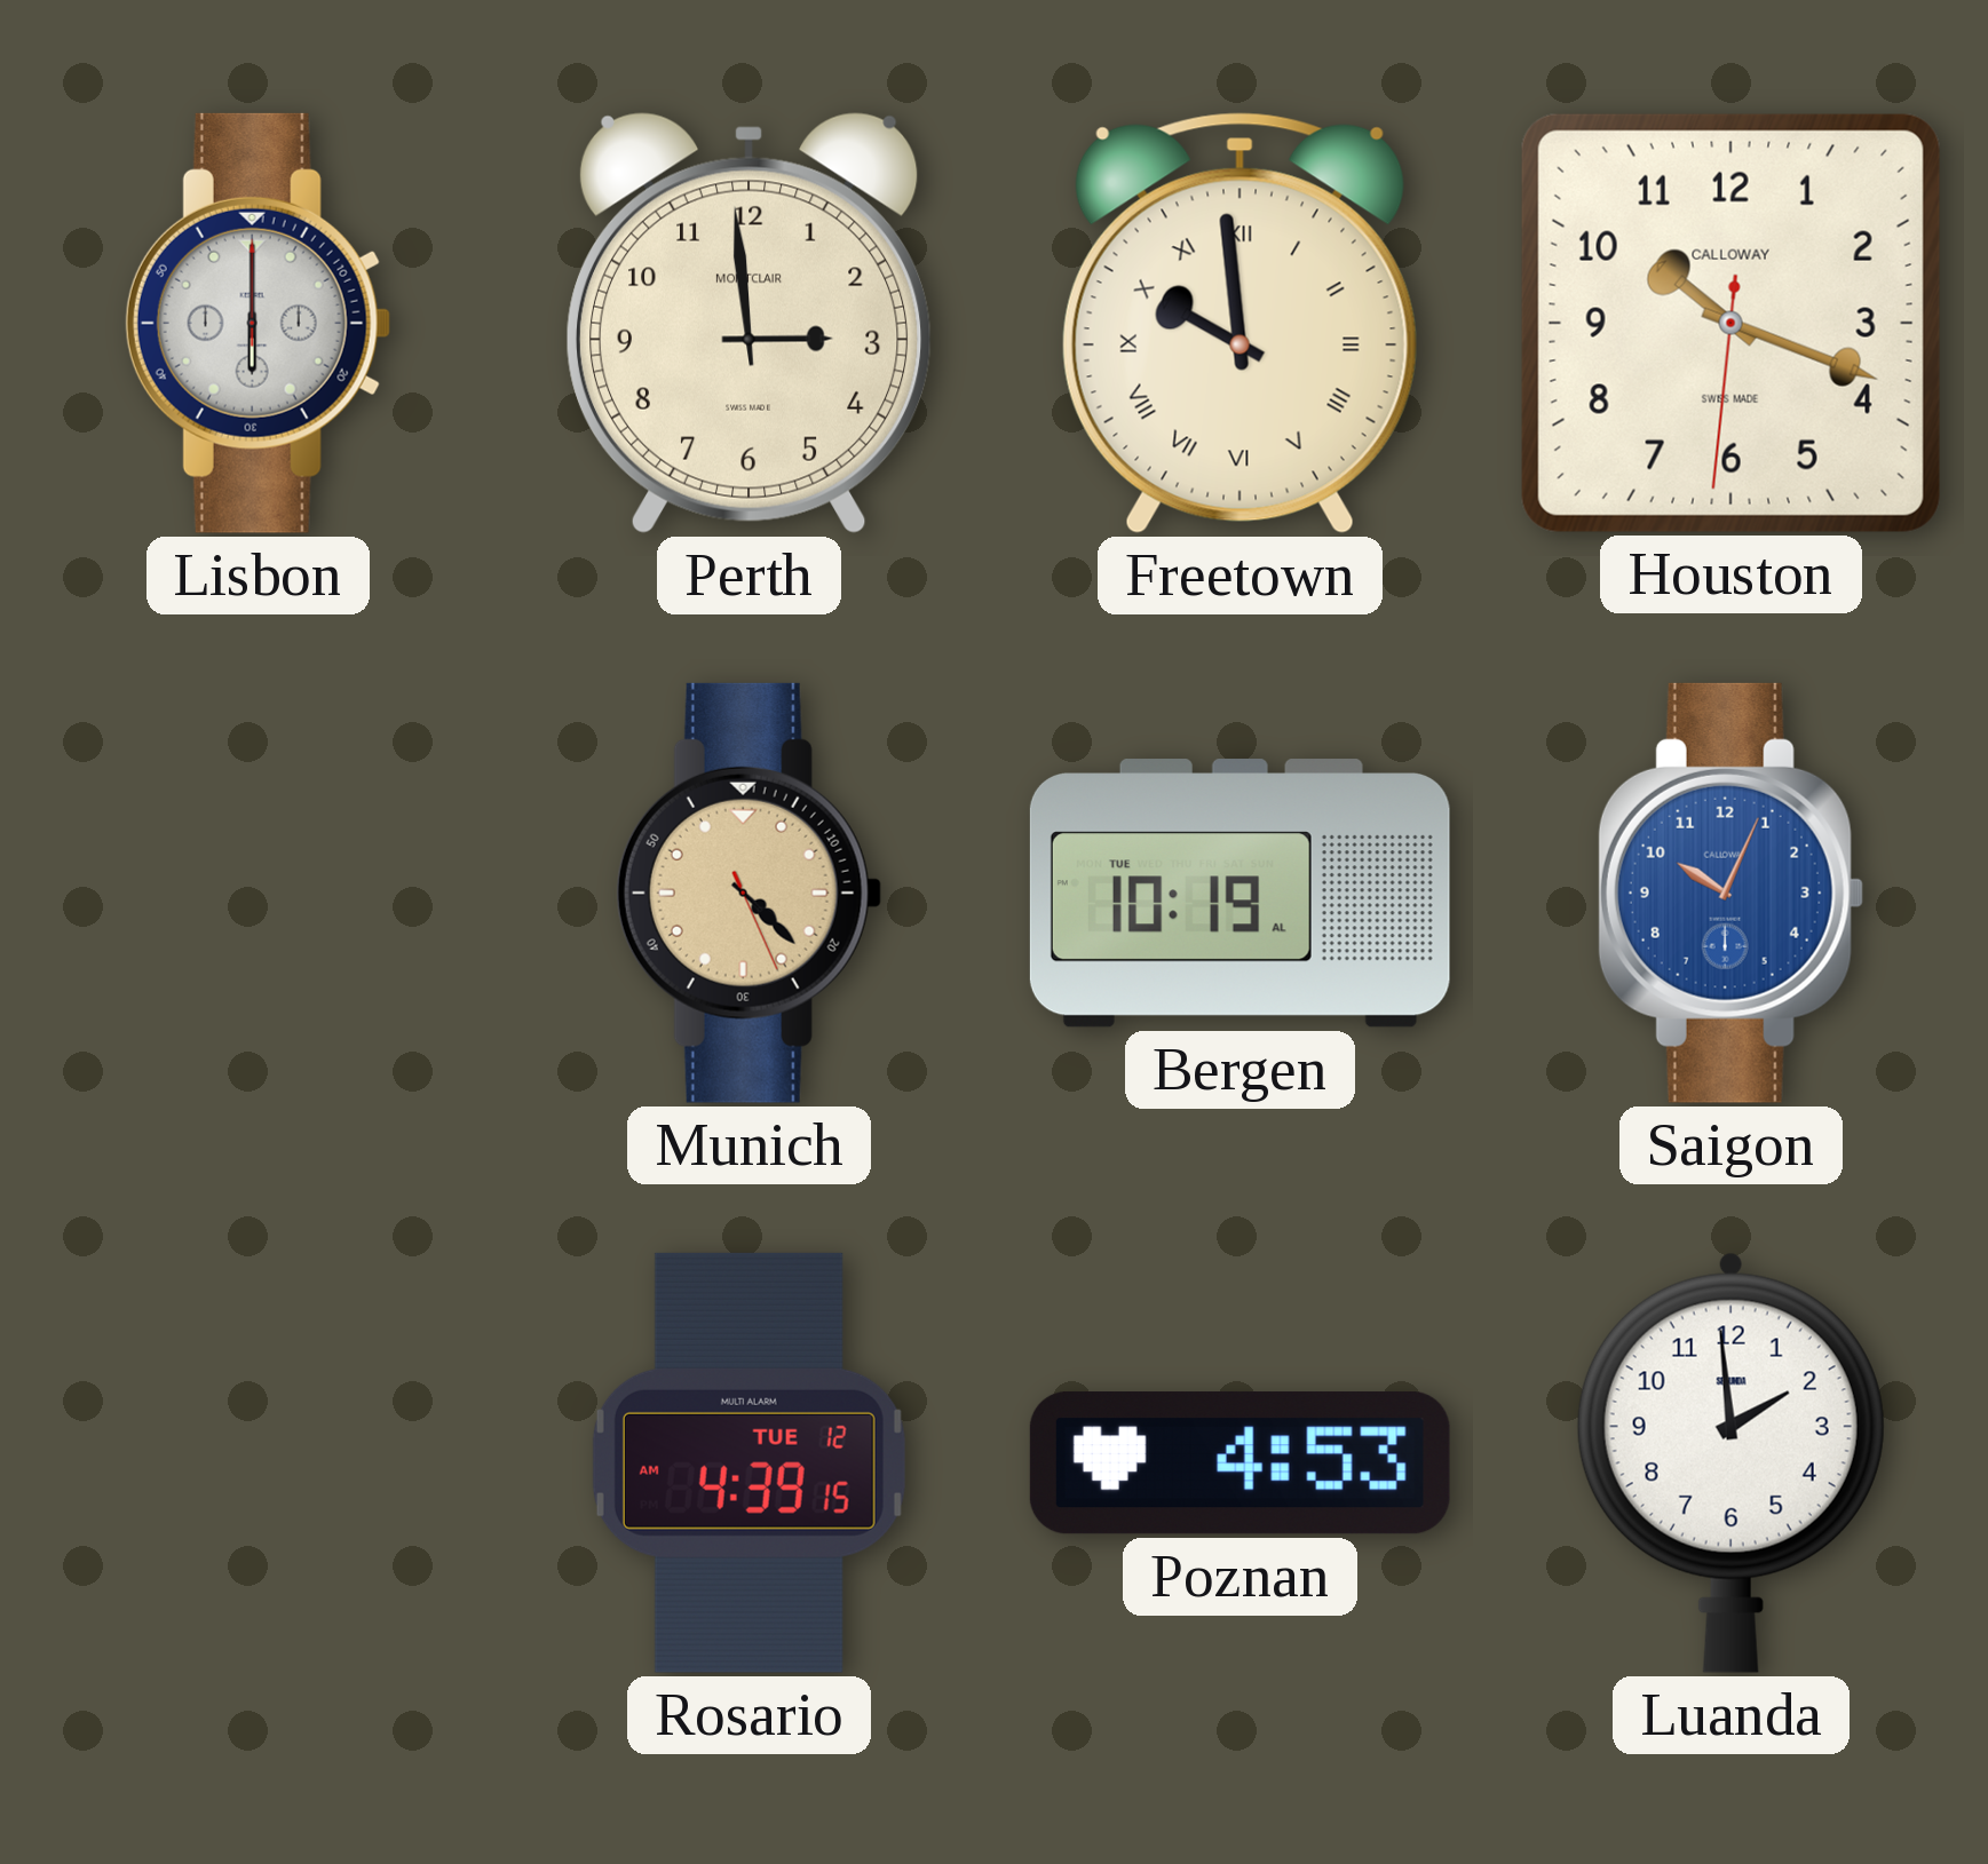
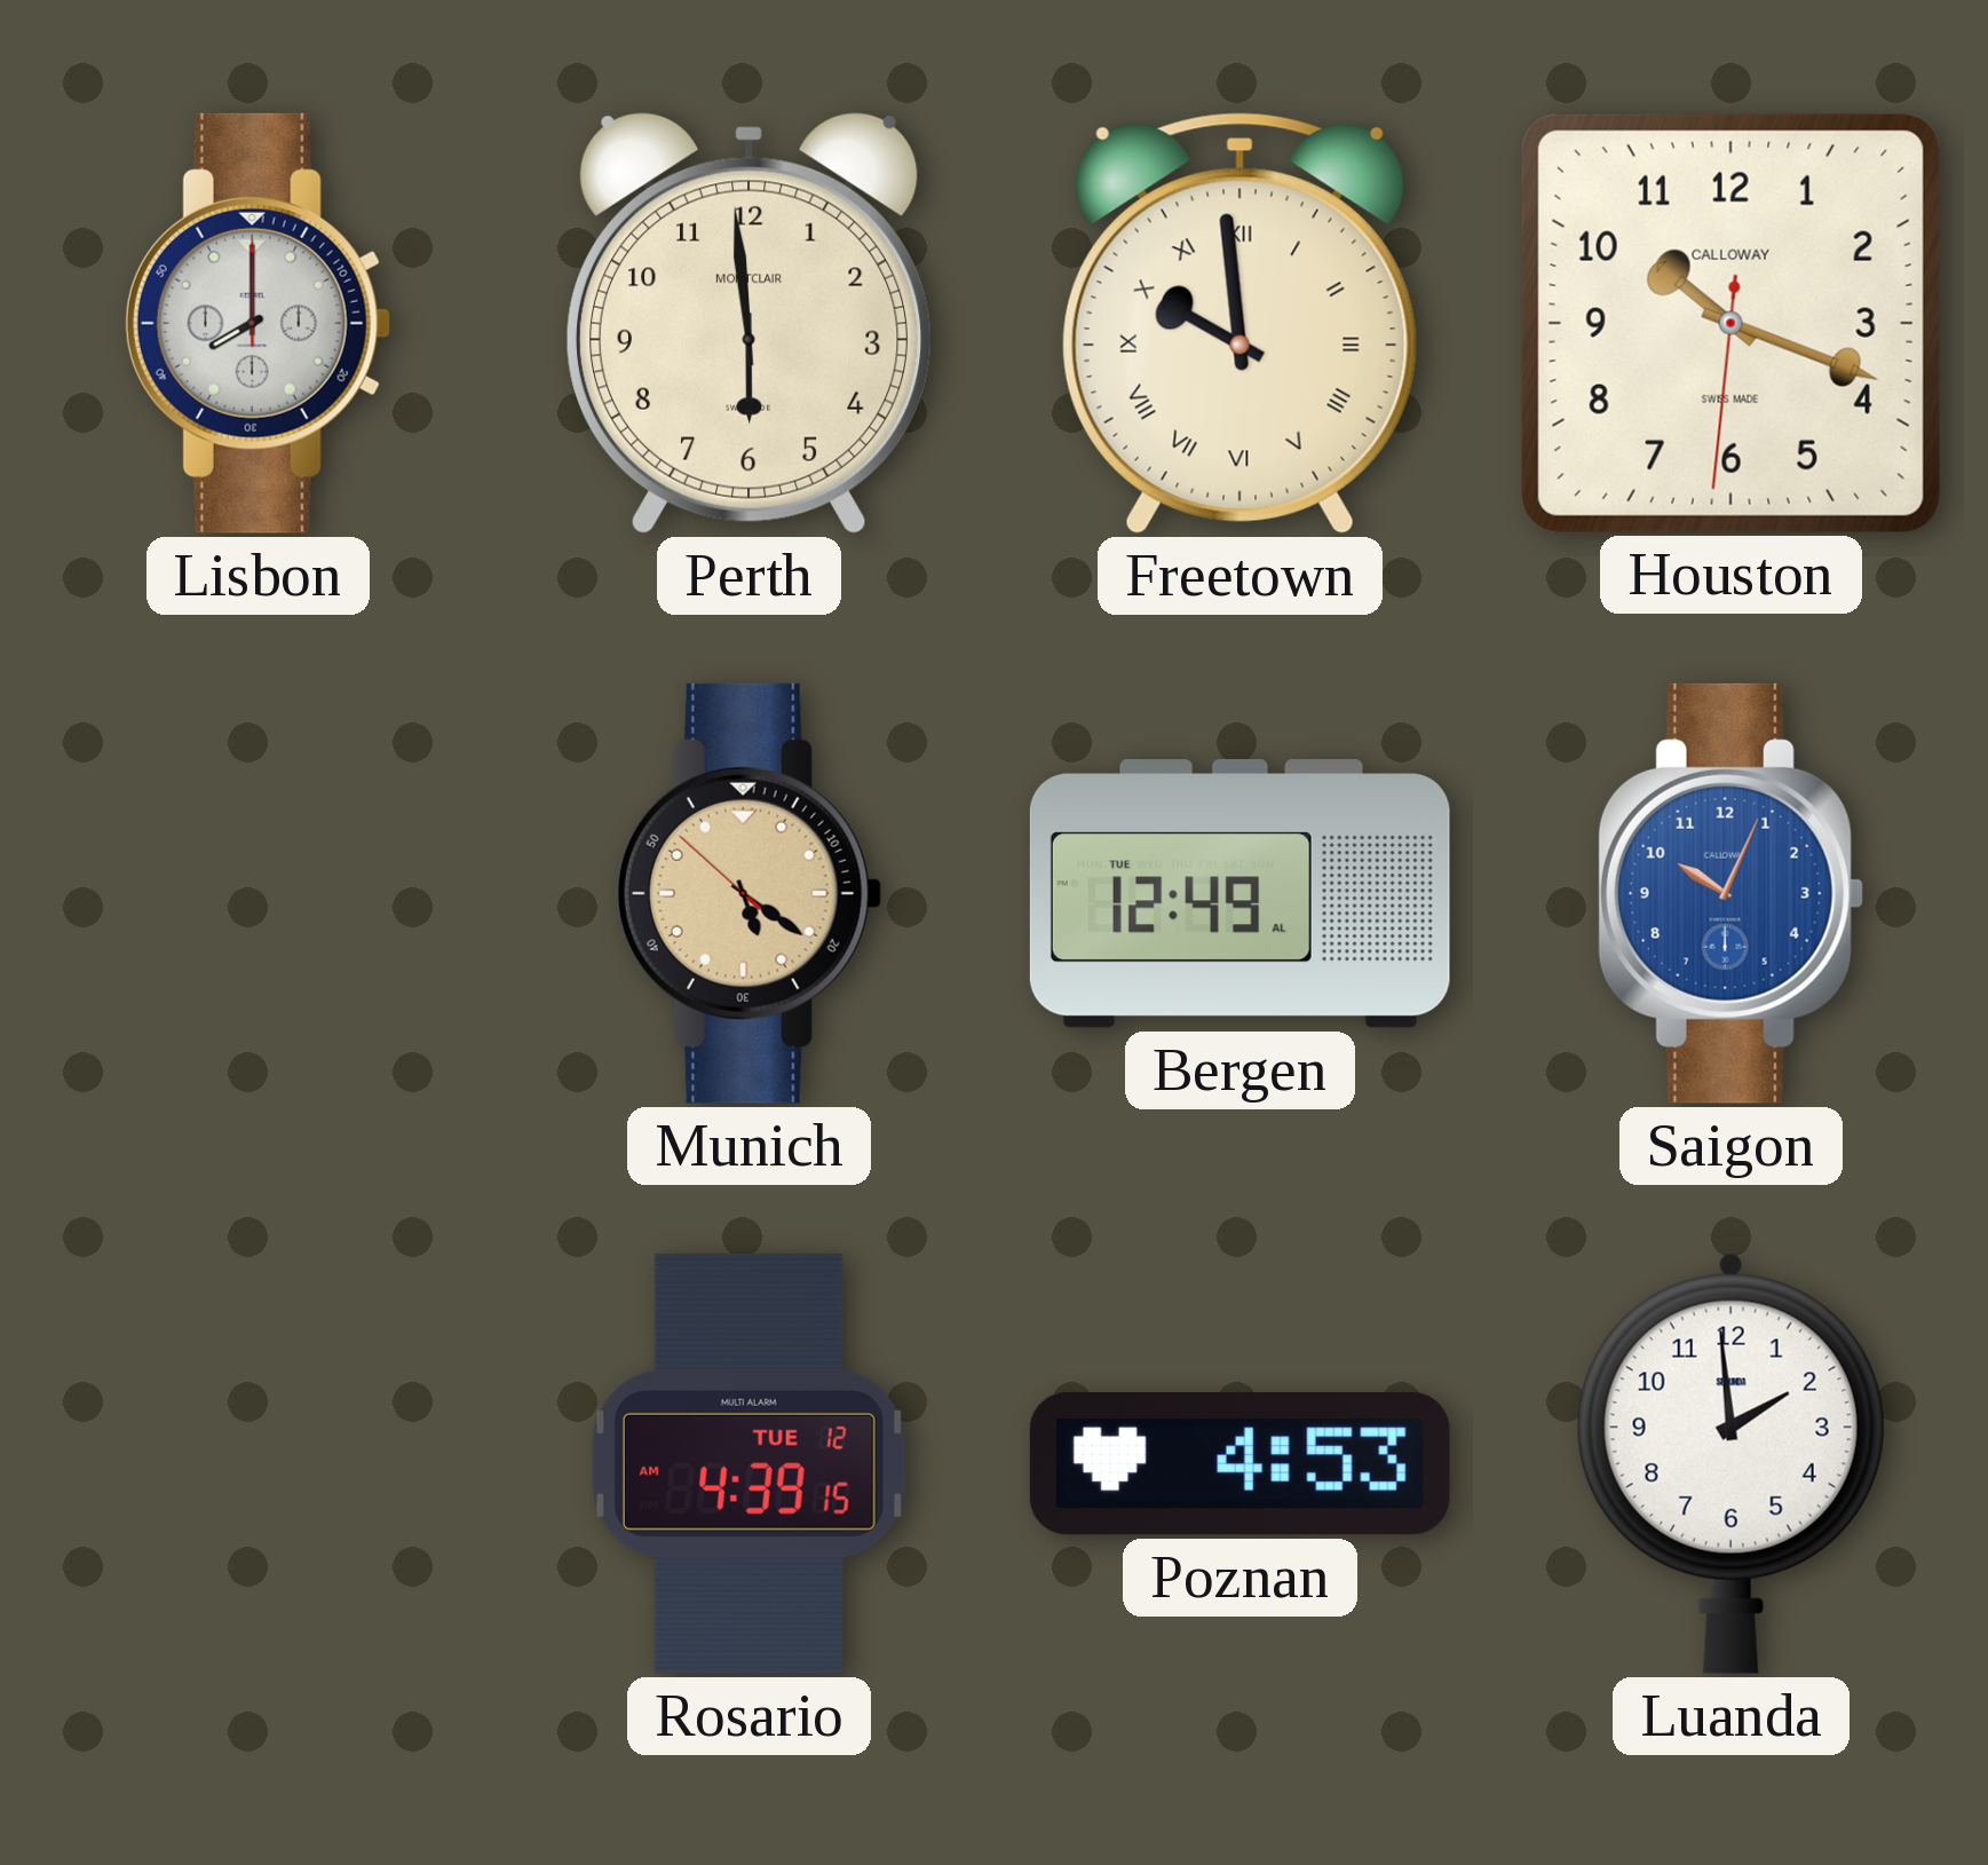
Lisbon: 6:00 -> 8:00
Perth: 2:59 -> 5:59
Munich: 4:22 -> 5:20
Bergen: 10:19 -> 12:49
